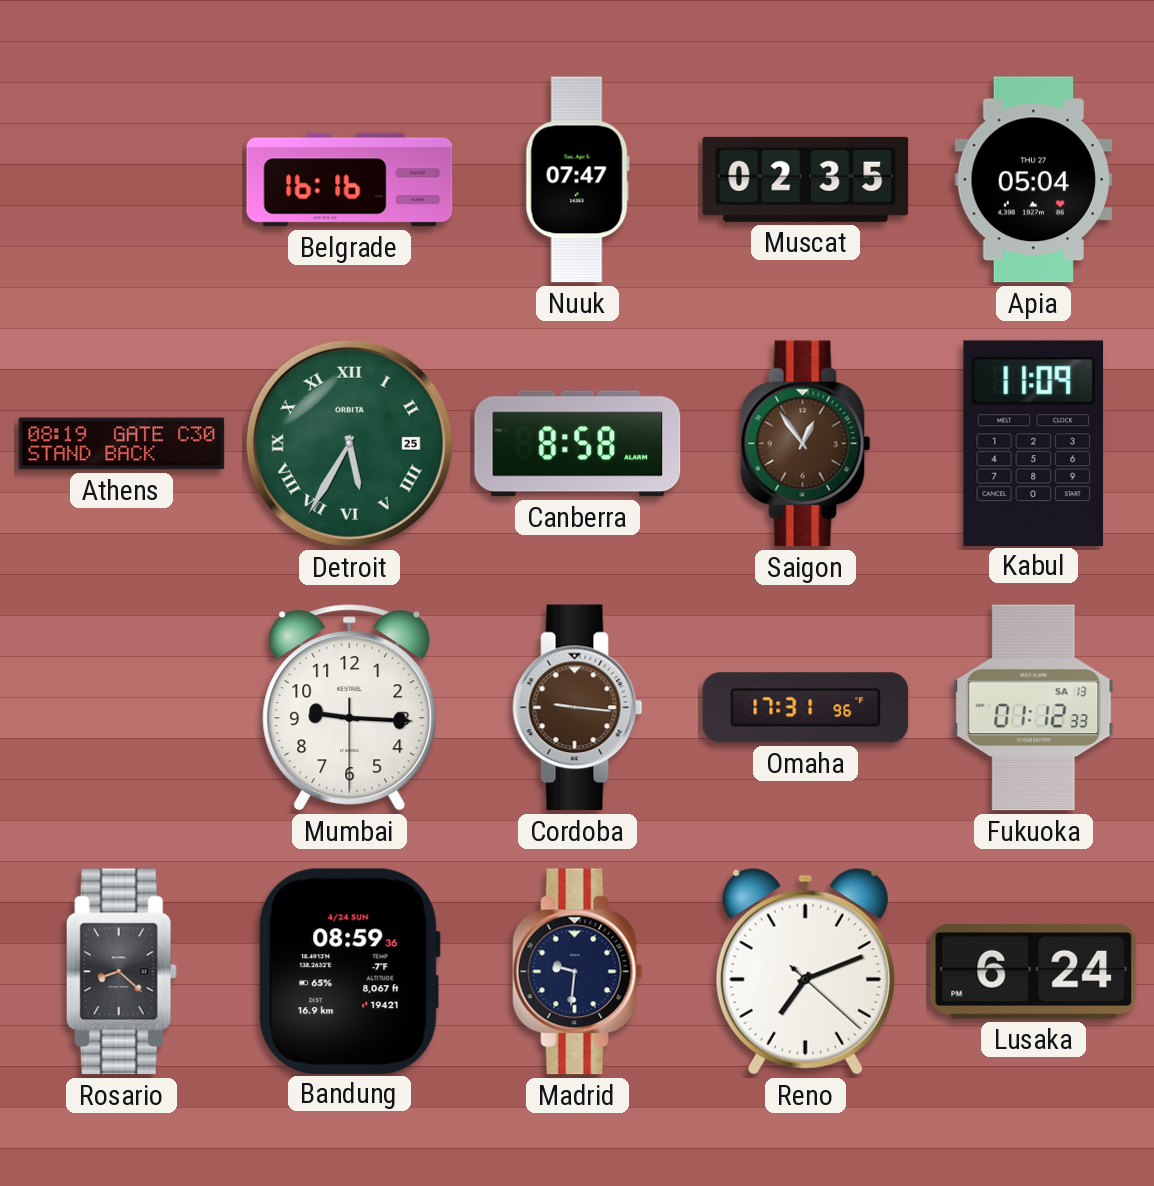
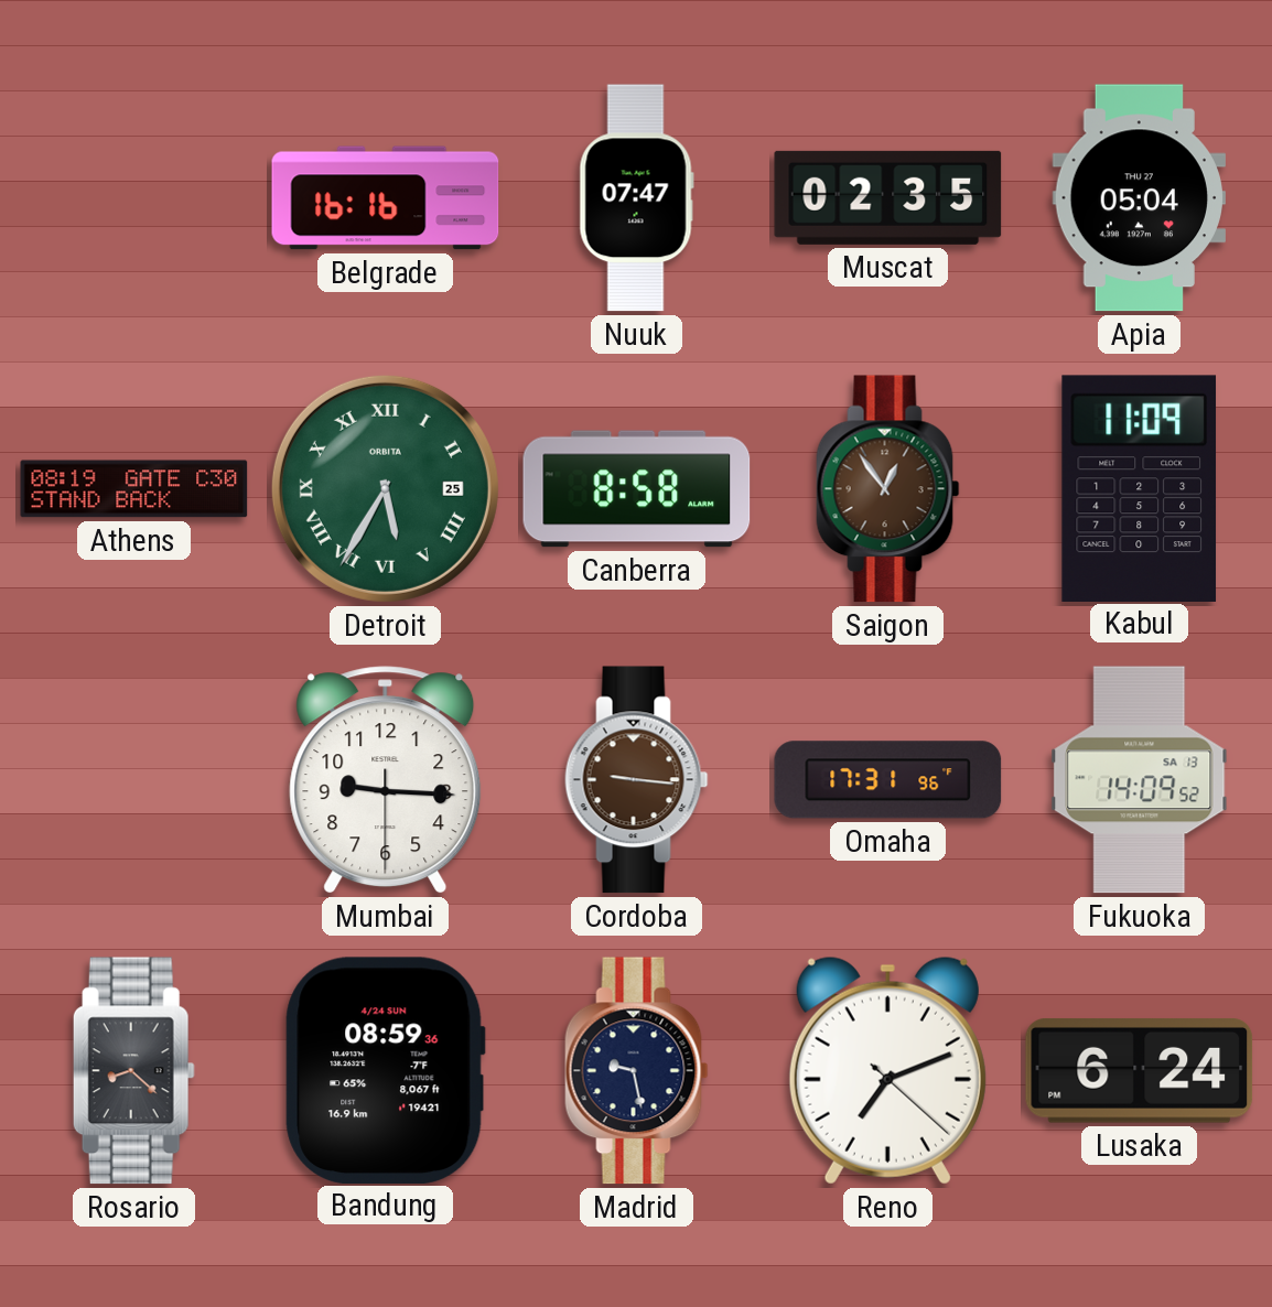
Fukuoka: 01:12 -> 14:09
Madrid: 9:31 -> 9:28
